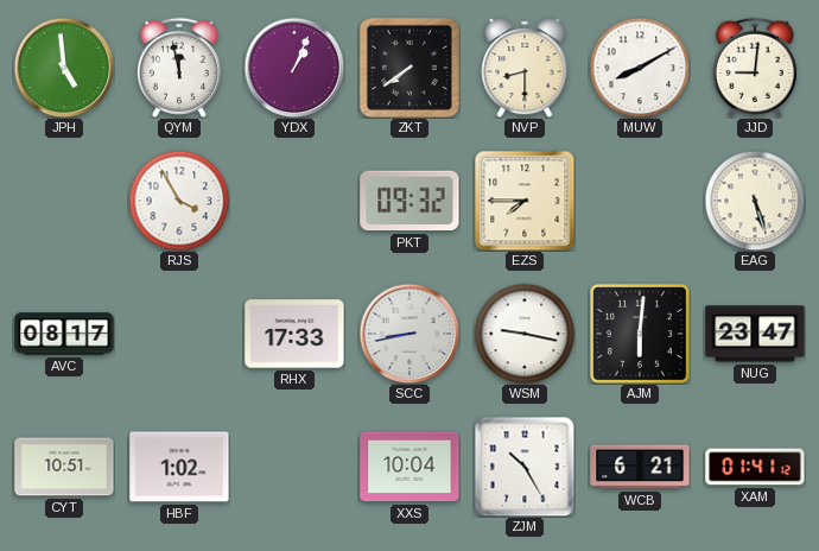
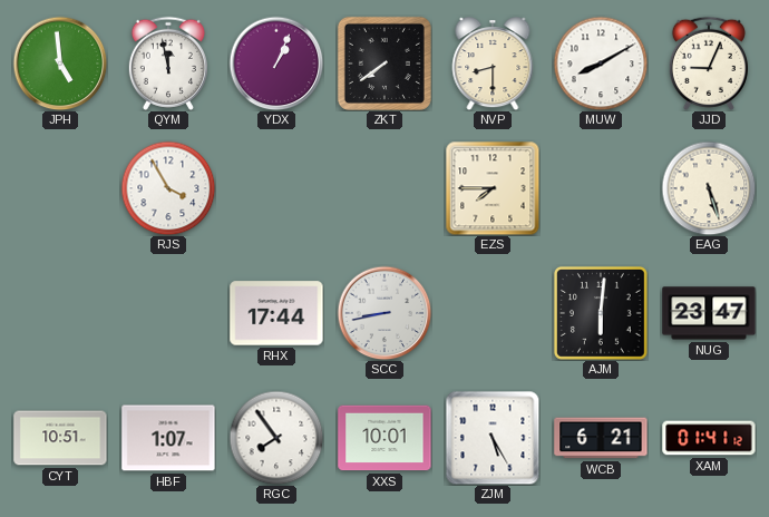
JJD: 9:01 -> 9:04
PKT: 09:32 -> none
AVC: 08:17 -> none
RHX: 17:33 -> 17:44
WSM: 9:17 -> none
HBF: 1:02 -> 1:07
RGC: none -> 7:54
XXS: 10:04 -> 10:01
ZJM: 10:25 -> 5:25
